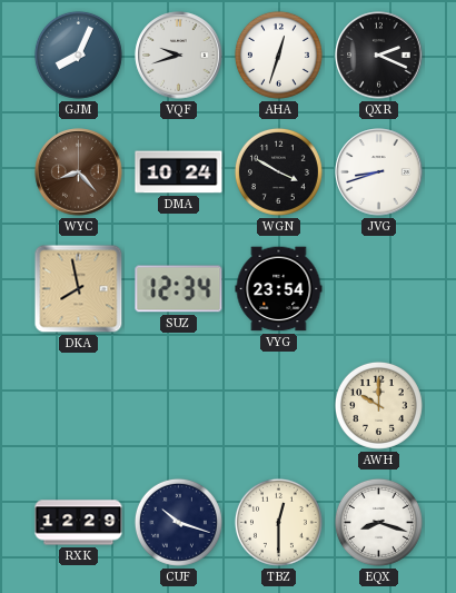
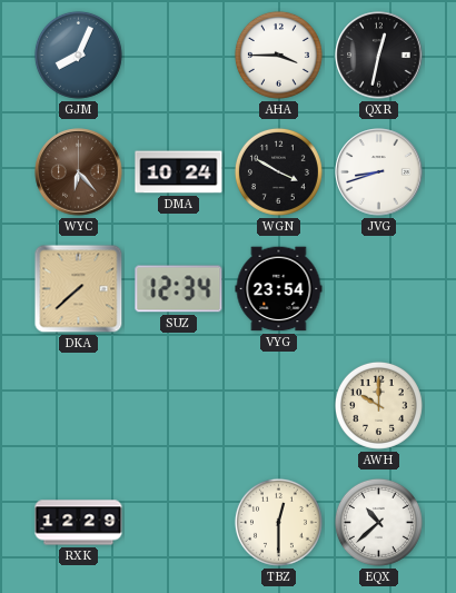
VQF: 9:42 -> none
AHA: 12:33 -> 3:45
QXR: 2:19 -> 12:32
WYC: 8:23 -> 6:23
DKA: 7:58 -> 7:38
CUF: 10:18 -> none
EQX: 8:18 -> 10:38
